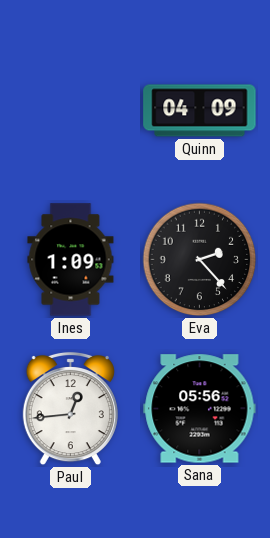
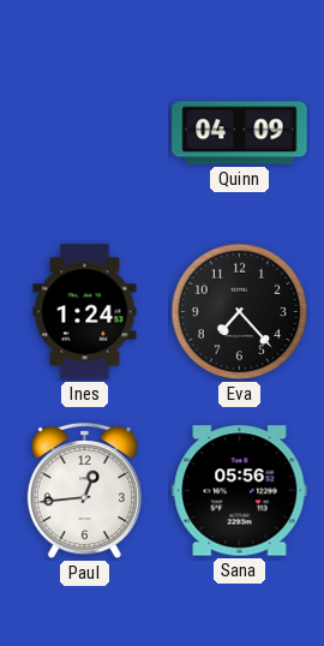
Ines: 1:09 -> 1:24
Eva: 2:23 -> 7:23
